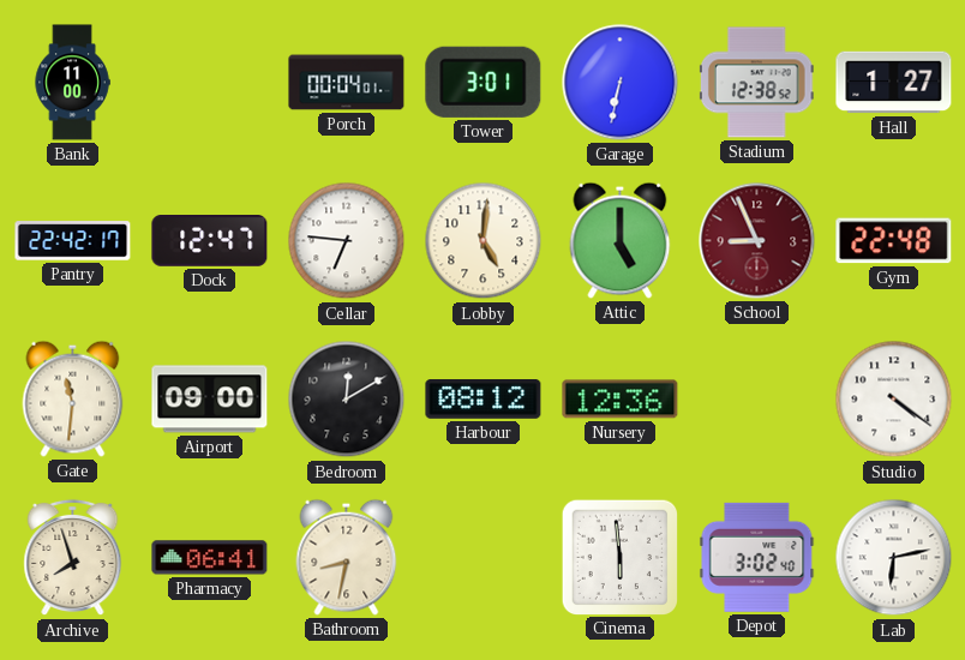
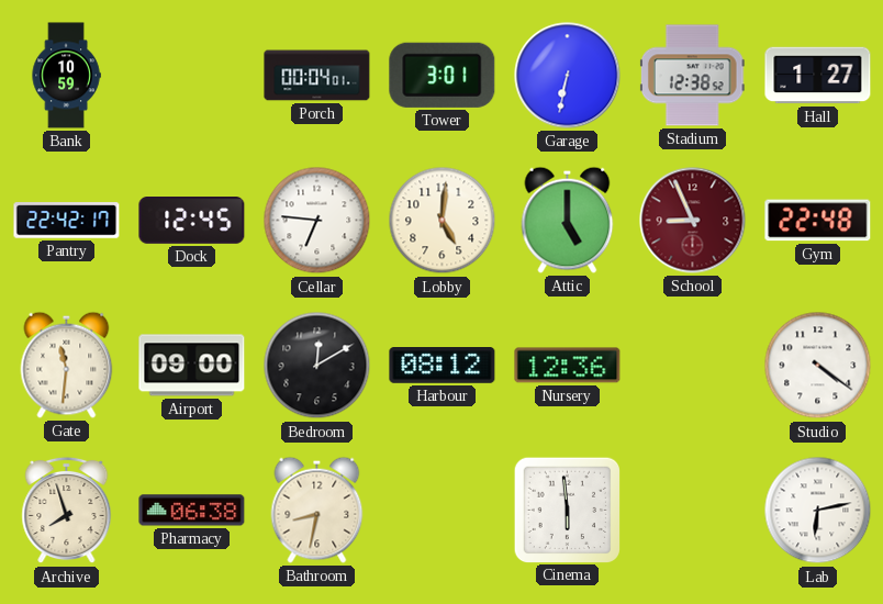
Bank: 11:00 -> 10:59
Dock: 12:47 -> 12:45
Pharmacy: 06:41 -> 06:38
Depot: 3:02 -> none
